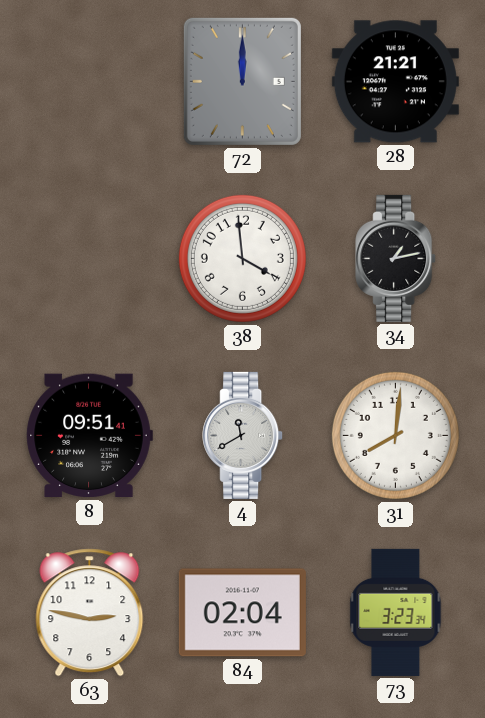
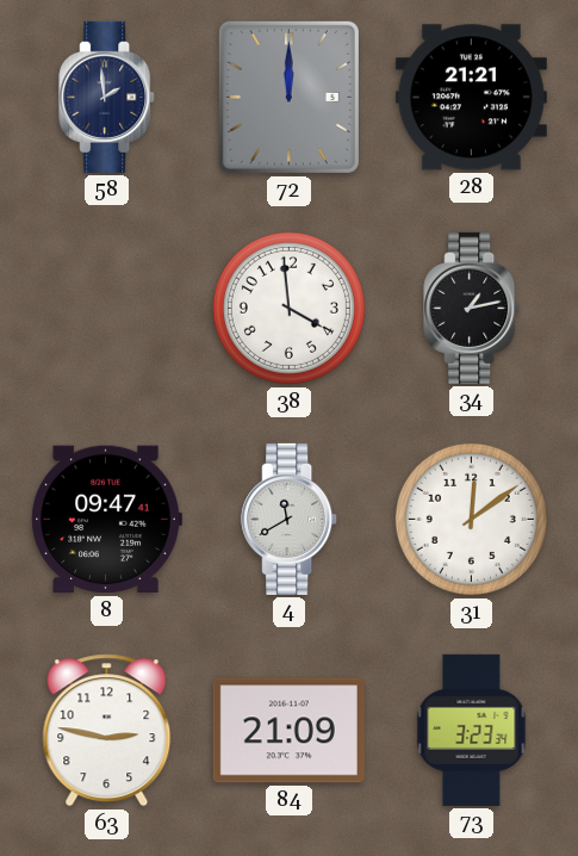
58: none -> 1:59
8: 09:51 -> 09:47
31: 8:01 -> 12:09
84: 02:04 -> 21:09
